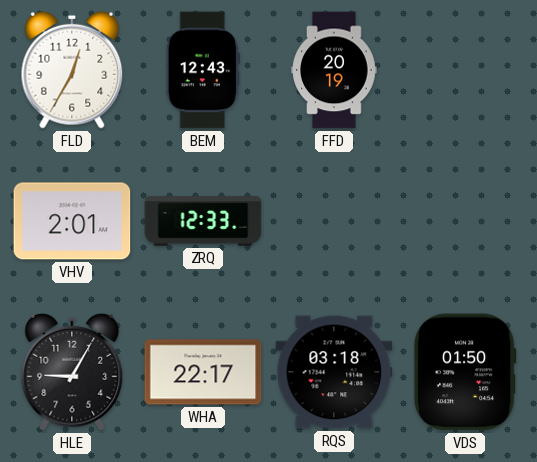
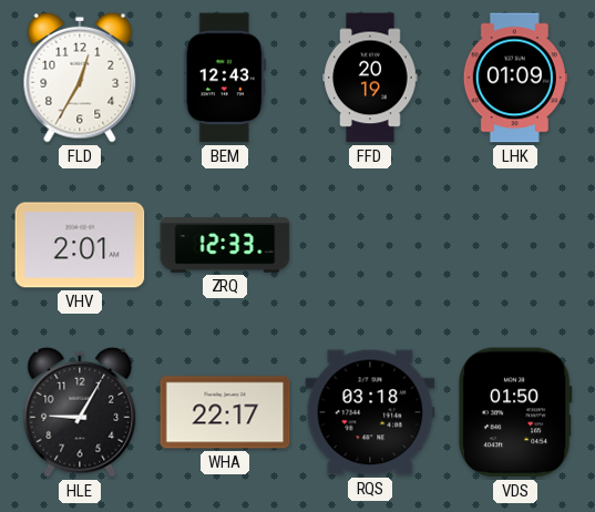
LHK: none -> 01:09
